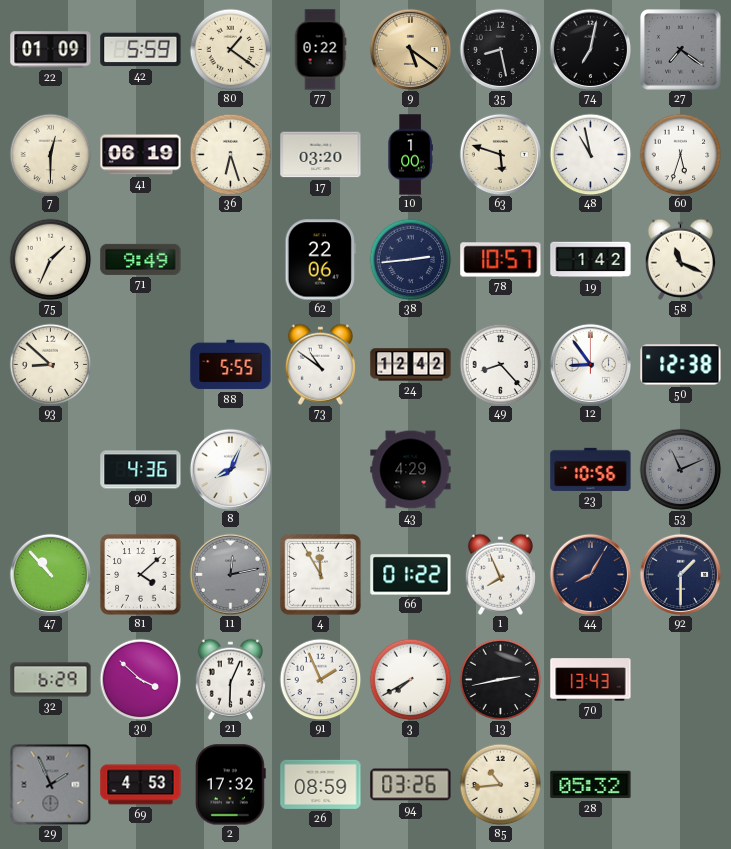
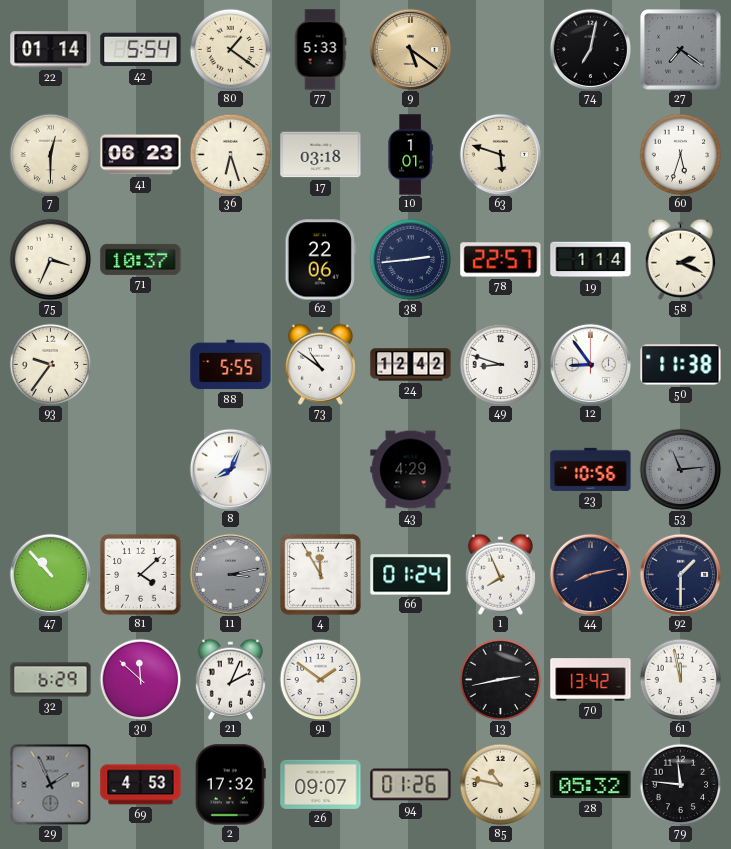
22: 01:09 -> 01:14
42: 5:59 -> 5:54
77: 0:22 -> 5:33
35: 8:28 -> none
41: 06:19 -> 06:23
17: 03:20 -> 03:18
10: 1:00 -> 1:01
48: 10:58 -> none
75: 1:34 -> 3:34
71: 9:49 -> 10:37
78: 10:57 -> 22:57
19: 1:42 -> 1:14
58: 11:19 -> 2:19
93: 8:52 -> 9:36
49: 8:23 -> 8:48
50: 12:38 -> 11:38
90: 4:36 -> none
53: 11:11 -> 11:14
11: 12:13 -> 3:13
66: 01:22 -> 01:24
44: 8:05 -> 8:13
30: 3:52 -> 11:52
21: 6:04 -> 2:04
91: 1:56 -> 1:51
3: 7:40 -> none
70: 13:43 -> 13:42
61: none -> 11:58
26: 08:59 -> 09:07
94: 03:26 -> 01:26
85: 10:44 -> 10:47
79: none -> 11:46
